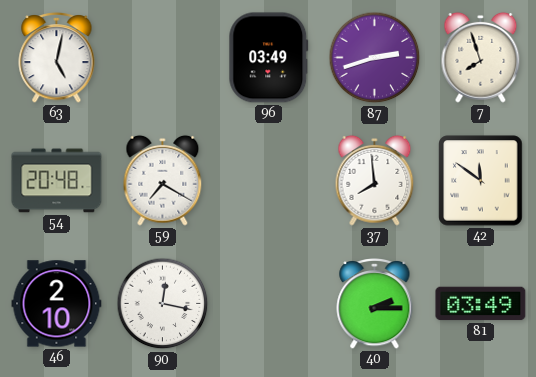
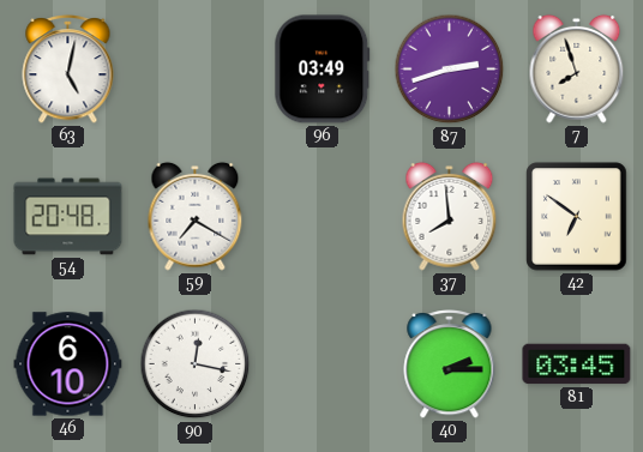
42: 11:51 -> 6:51
46: 2:10 -> 6:10
81: 03:49 -> 03:45
